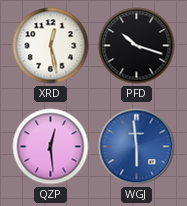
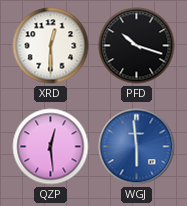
XRD: 12:28 -> 12:30
